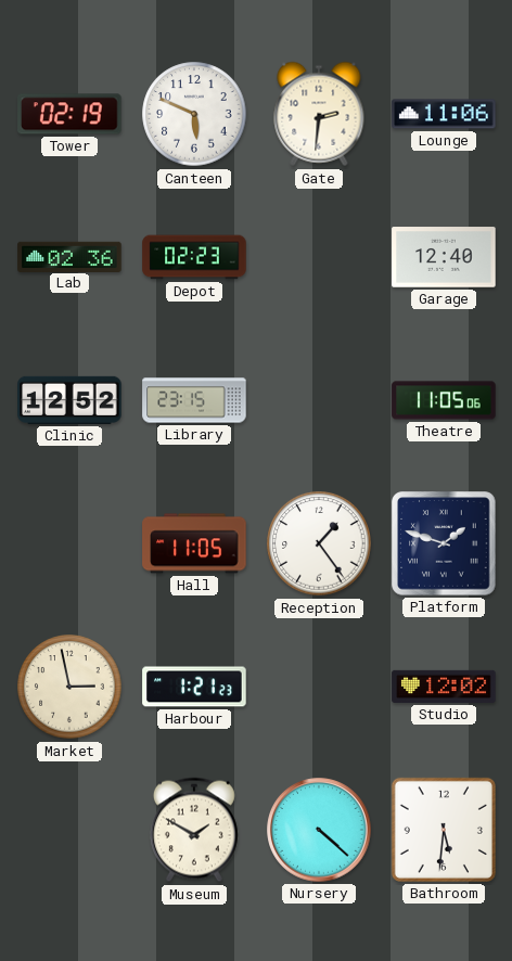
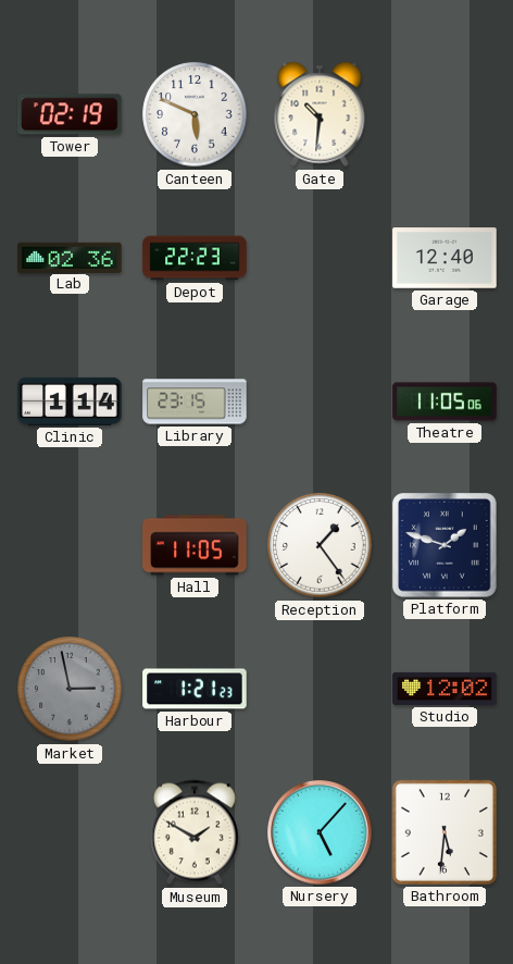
Gate: 2:31 -> 10:31
Lounge: 11:06 -> none
Depot: 02:23 -> 22:23
Clinic: 12:52 -> 1:14
Market dial: cream -> grey
Nursery: 4:22 -> 5:07
